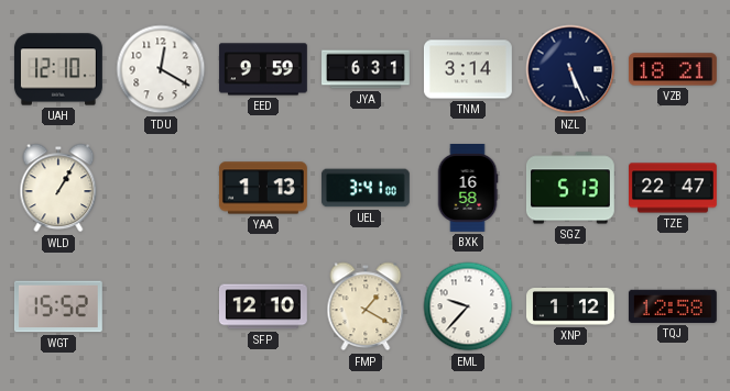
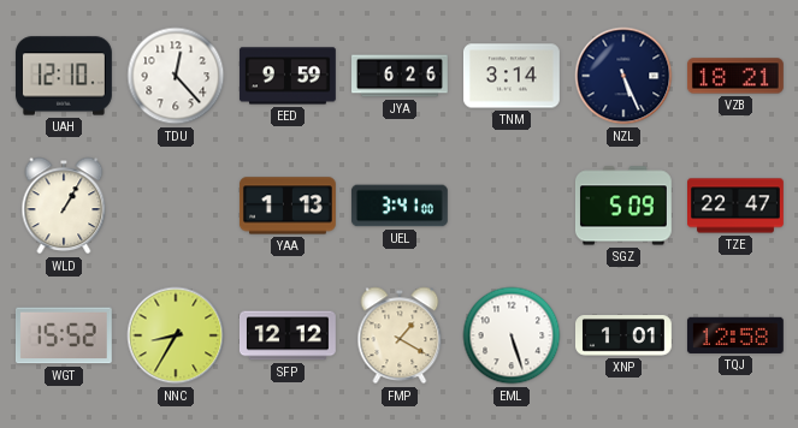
TDU: 12:20 -> 12:23
JYA: 6:31 -> 6:26
BXK: 16:58 -> none
SGZ: 5:13 -> 5:09
NNC: none -> 8:35
SFP: 12:10 -> 12:12
EML: 9:37 -> 5:27
XNP: 1:12 -> 1:01
